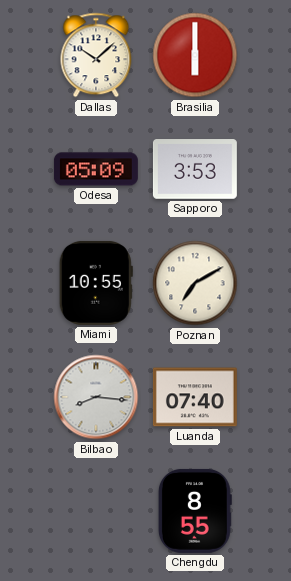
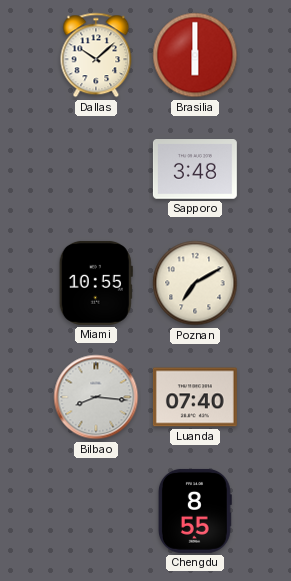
Odesa: 05:09 -> none
Sapporo: 3:53 -> 3:48
